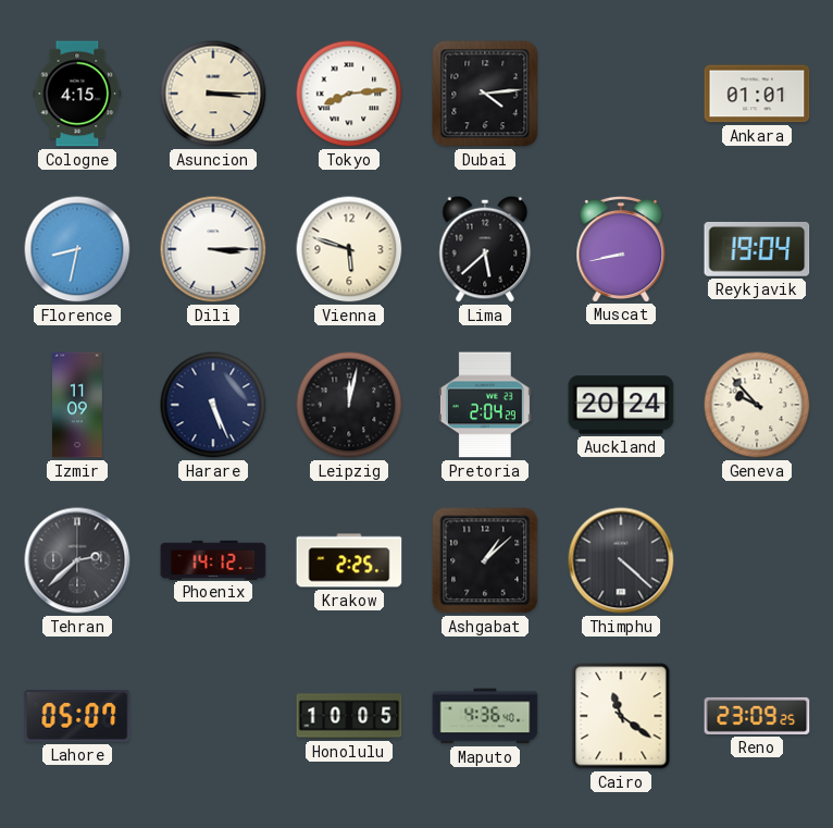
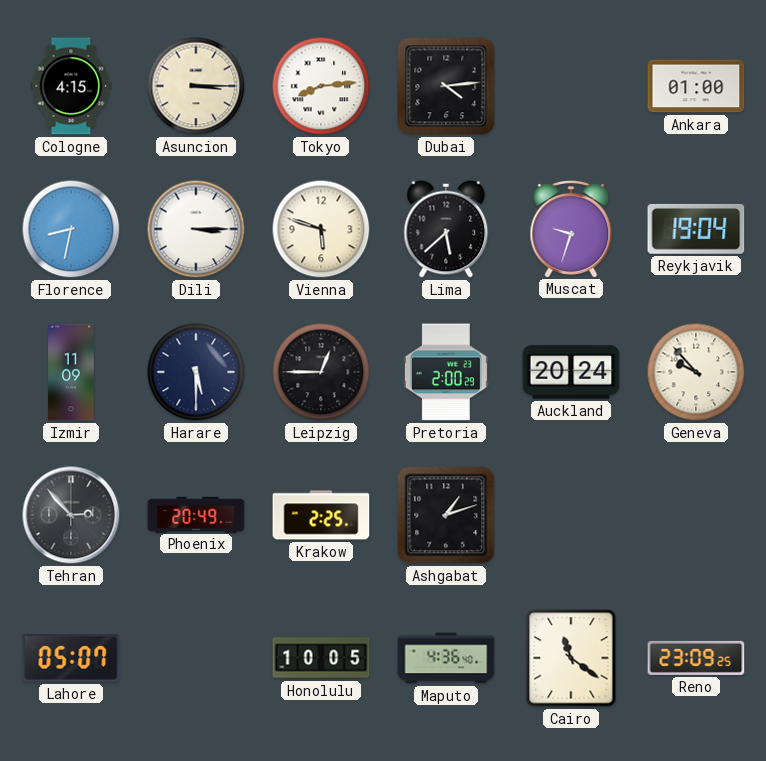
Ankara: 01:01 -> 01:00
Muscat: 8:43 -> 9:33
Harare: 5:26 -> 5:30
Leipzig: 12:02 -> 12:45
Pretoria: 2:04 -> 2:00
Tehran: 2:38 -> 2:53
Phoenix: 14:12 -> 20:49
Ashgabat: 1:08 -> 1:12
Thimphu: 4:22 -> none
